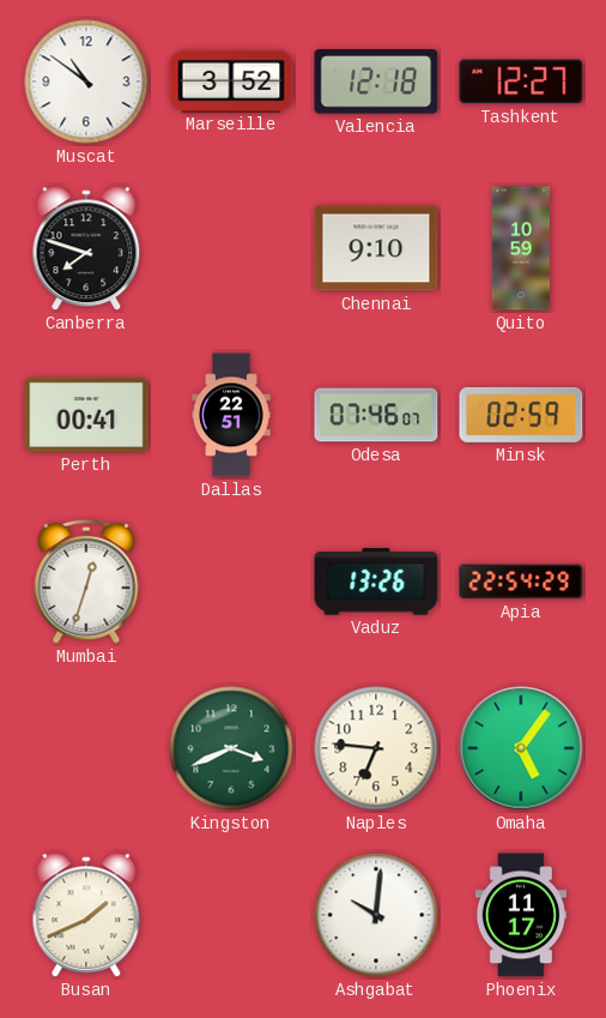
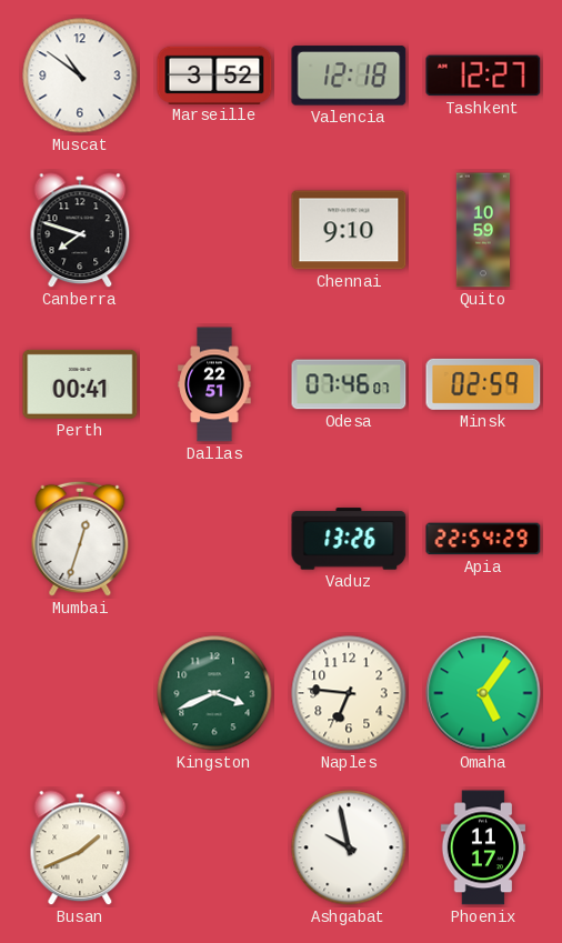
Ashgabat: 10:01 -> 9:58
